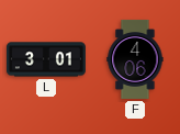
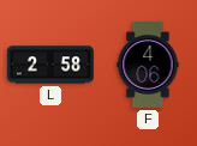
L: 3:01 -> 2:58
